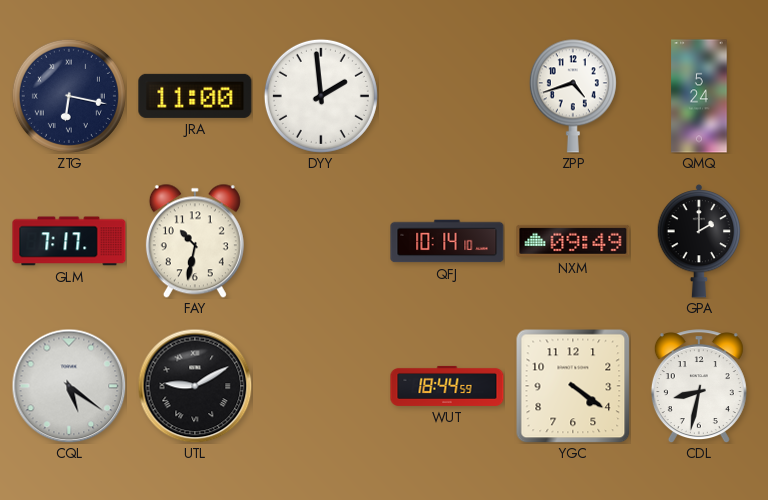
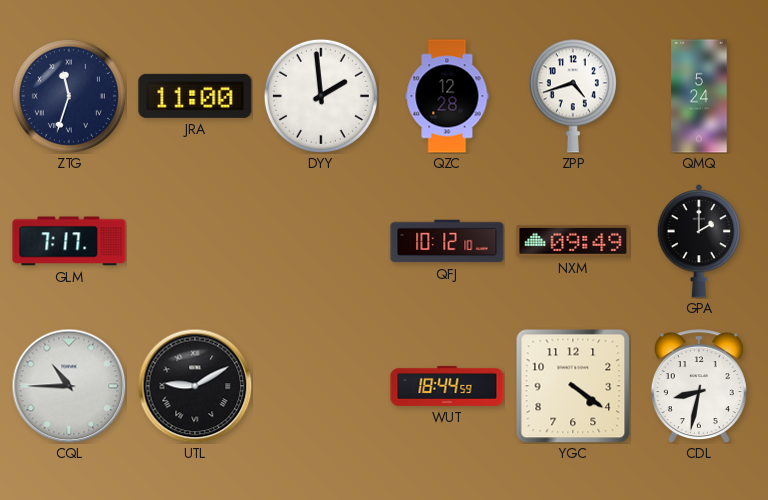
ZTG: 6:17 -> 11:33
QZC: none -> 12:28
FAY: 10:32 -> none
QFJ: 10:14 -> 10:12
CQL: 5:21 -> 10:45
